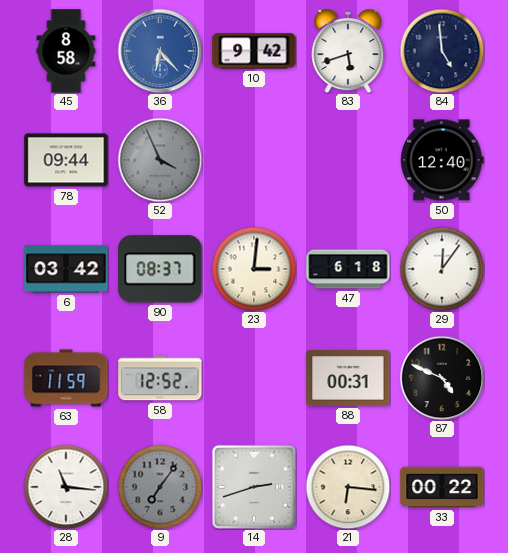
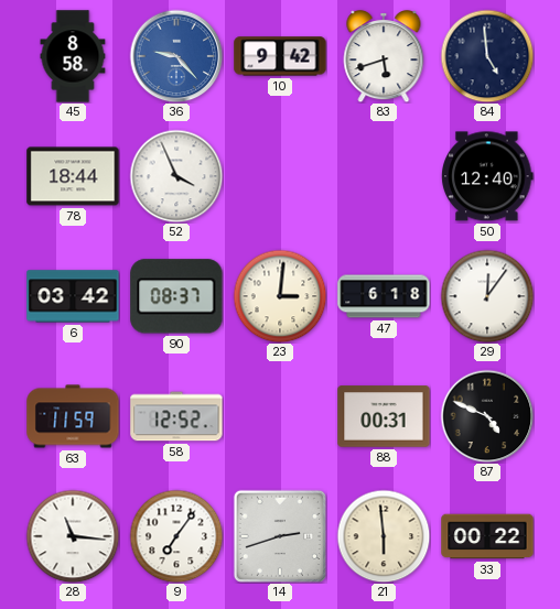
36: 6:23 -> 9:23
78: 09:44 -> 18:44
52 dial: grey -> white
9 dial: grey -> white
21: 6:16 -> 5:59
